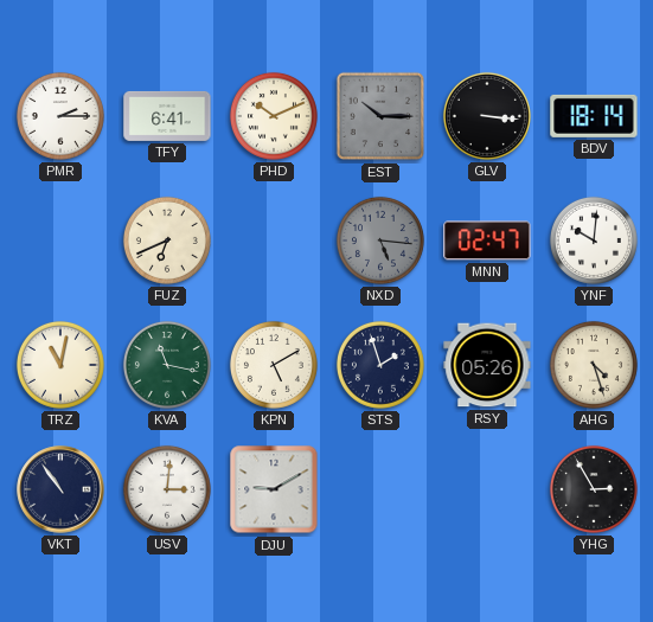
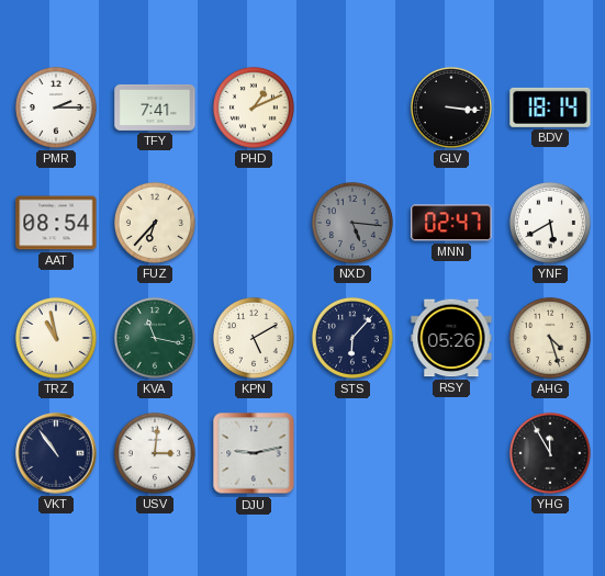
TFY: 6:41 -> 7:41
PHD: 10:11 -> 1:11
EST: 10:15 -> none
AAT: none -> 08:54
FUZ: 6:41 -> 6:37
YNF: 10:01 -> 5:40
TRZ: 11:02 -> 10:58
STS: 1:57 -> 6:07
DJU: 9:10 -> 9:13
YHG: 2:55 -> 11:55
